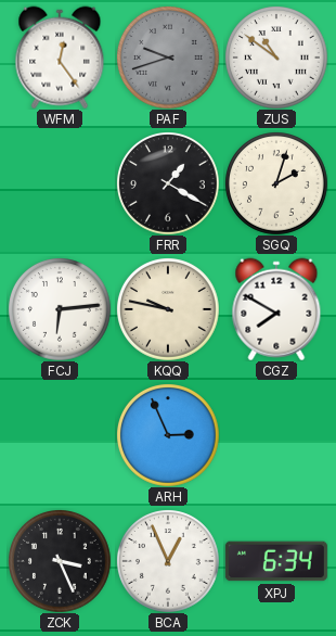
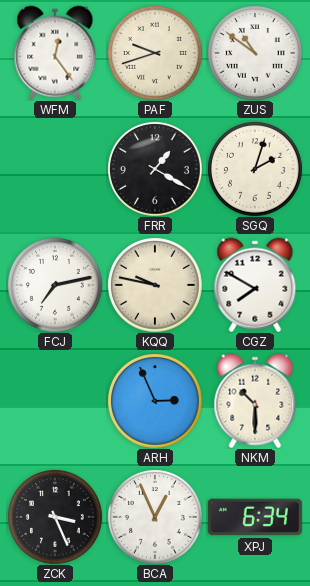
PAF dial: grey -> cream
FCJ: 6:14 -> 7:13
NKM: none -> 10:30
